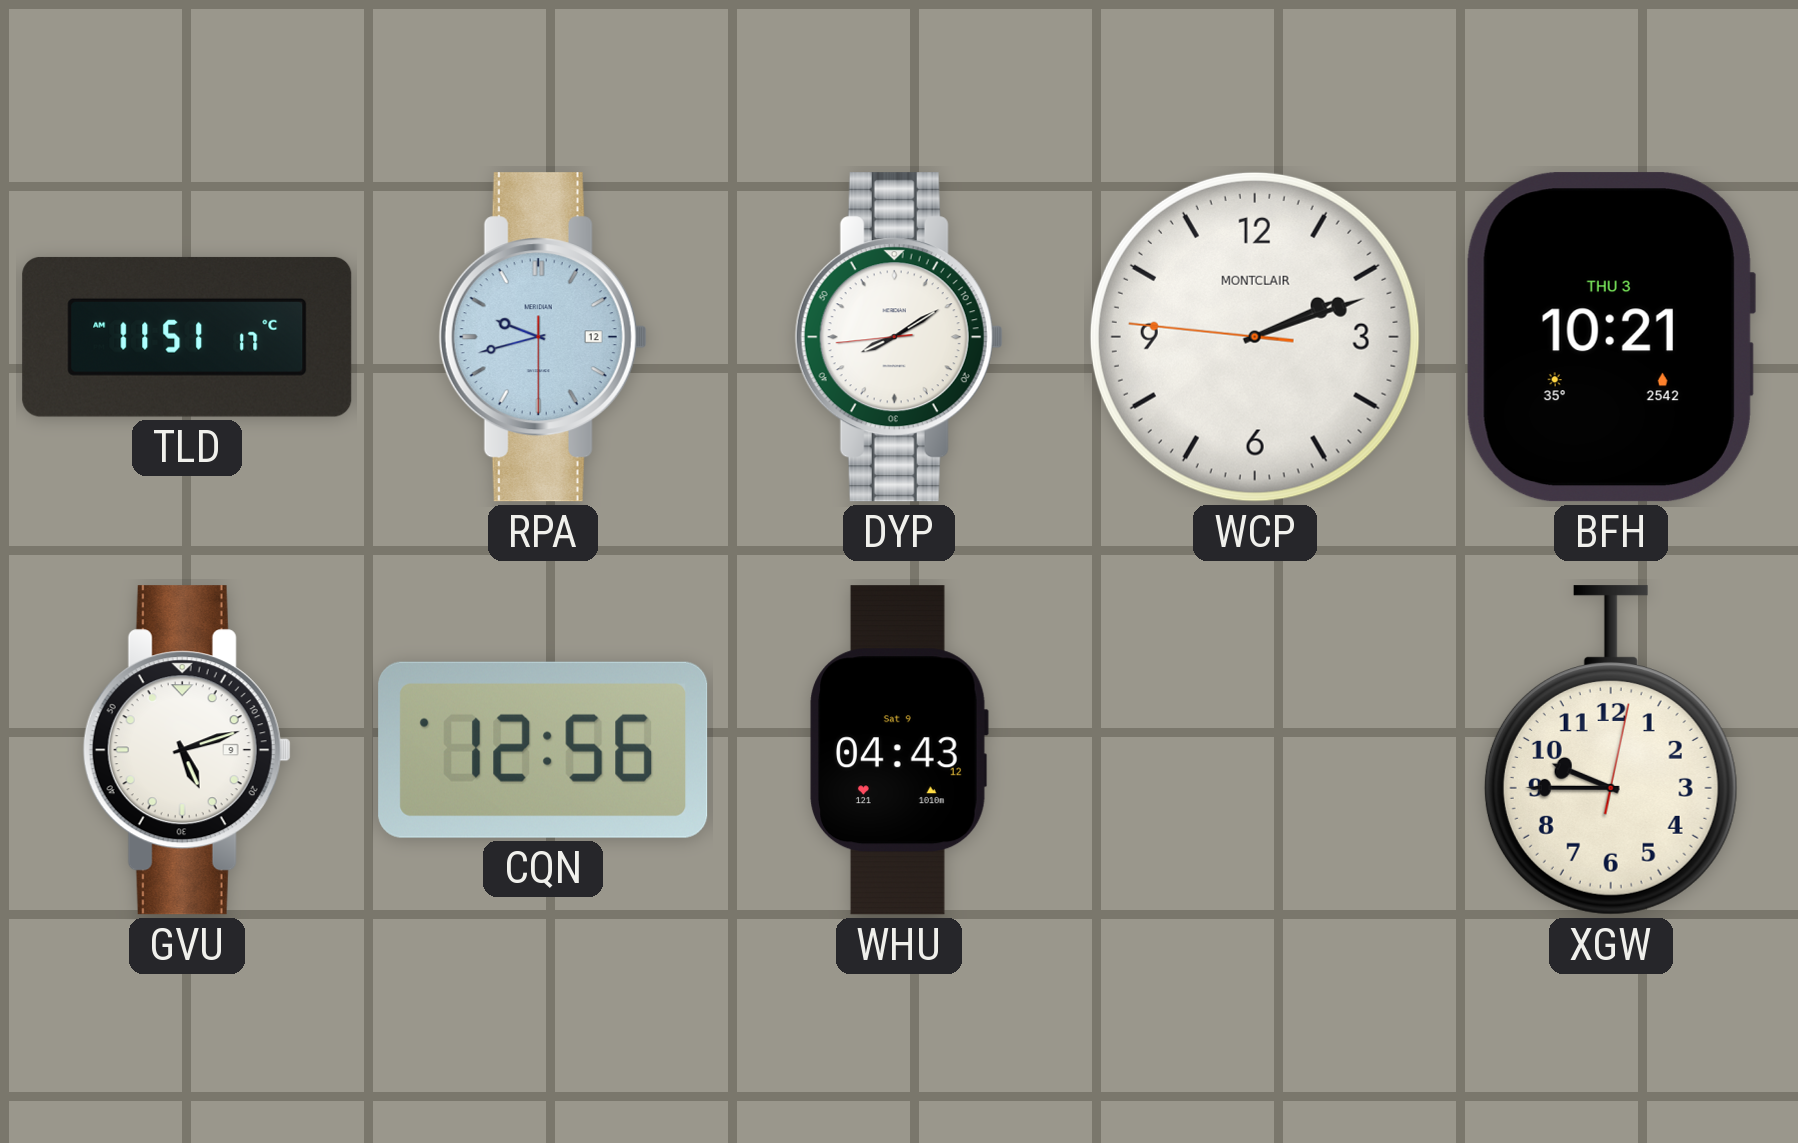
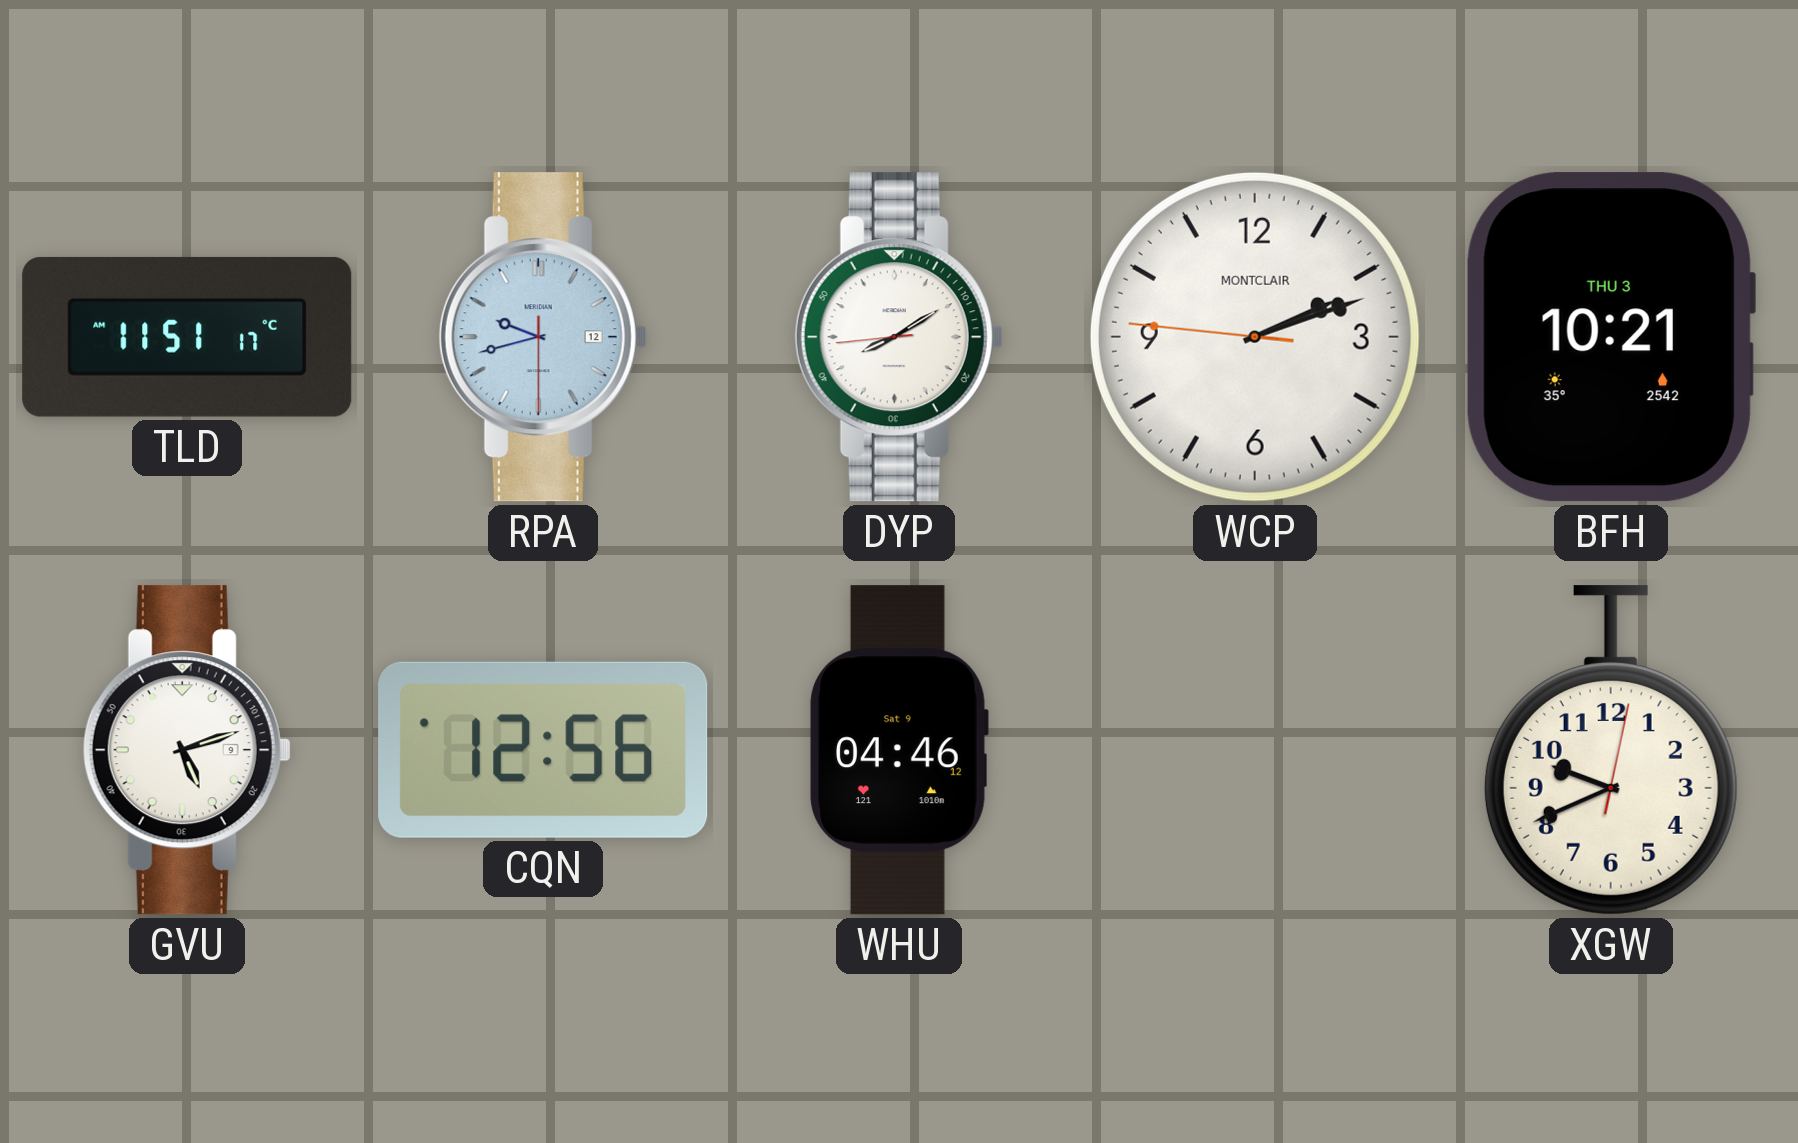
WHU: 04:43 -> 04:46
XGW: 9:45 -> 9:41
